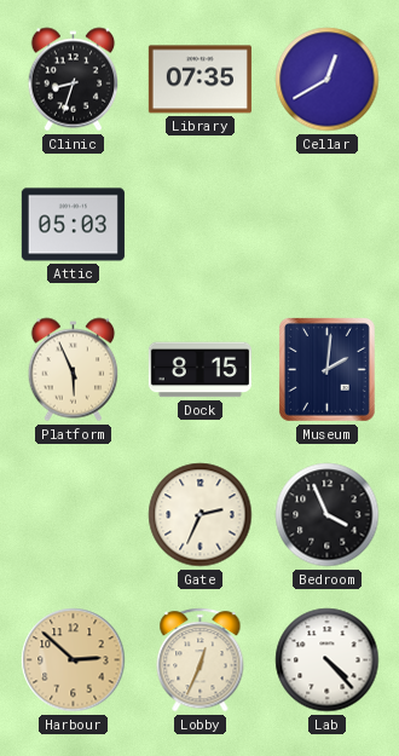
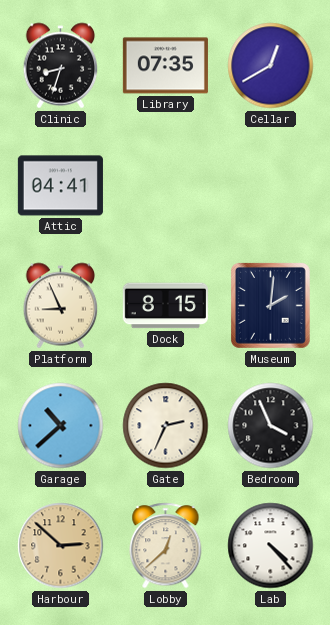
Attic: 05:03 -> 04:41
Platform: 5:56 -> 8:56
Garage: none -> 10:38
Lobby: 12:34 -> 12:38
